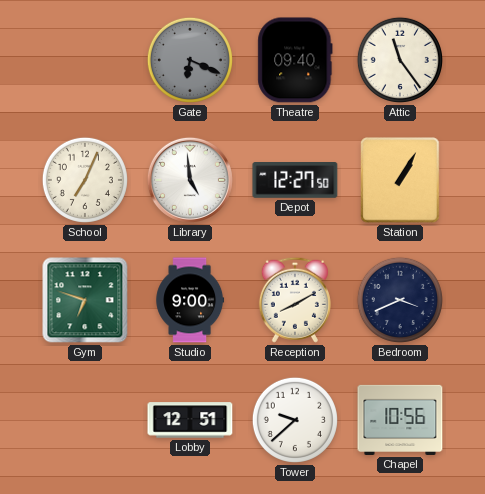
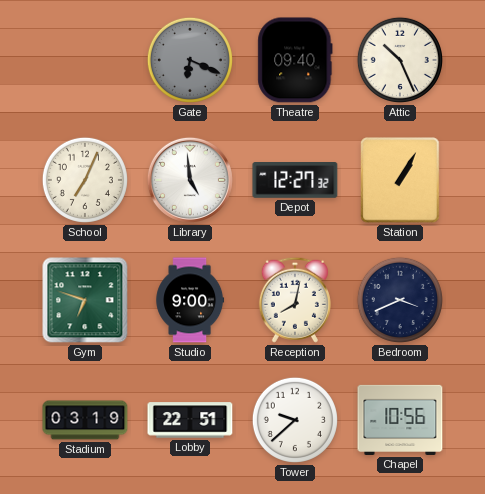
Attic: 11:24 -> 10:26
Depot: 12:27:50 -> 12:27:32
Reception: 8:10 -> 8:02
Stadium: none -> 03:19
Lobby: 12:51 -> 22:51
